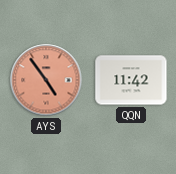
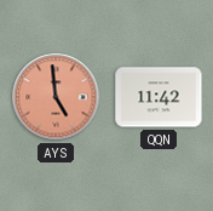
AYS: 4:54 -> 4:59
